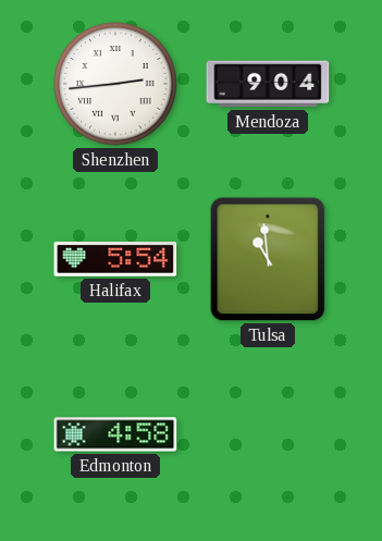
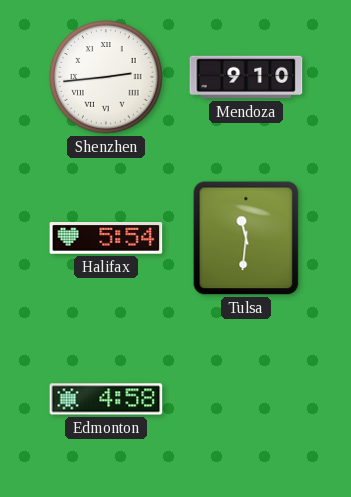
Mendoza: 9:04 -> 9:10
Tulsa: 10:59 -> 11:31
